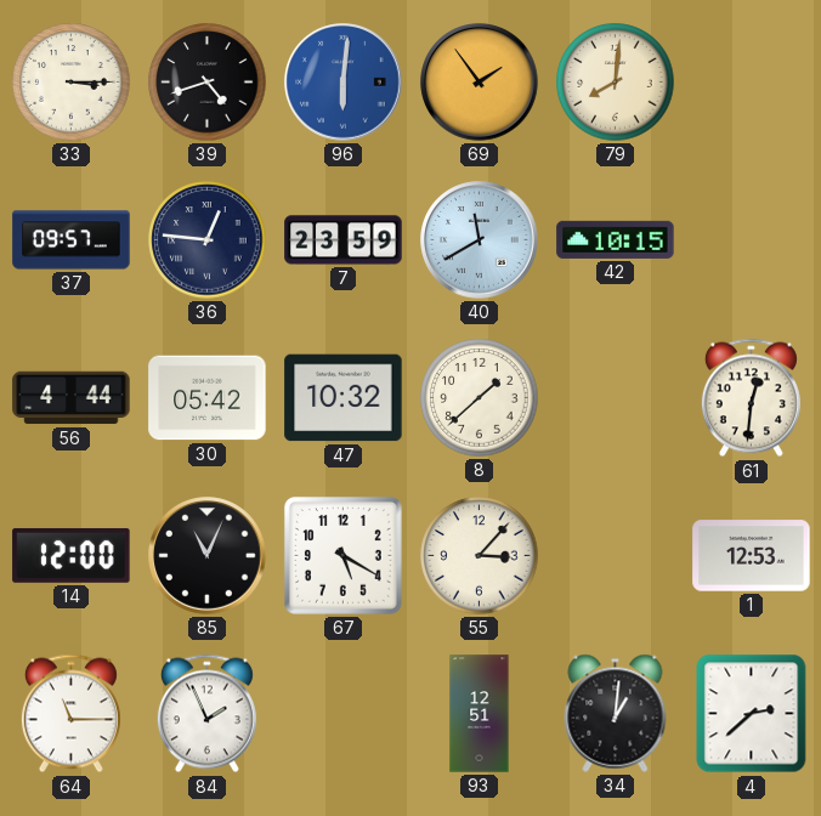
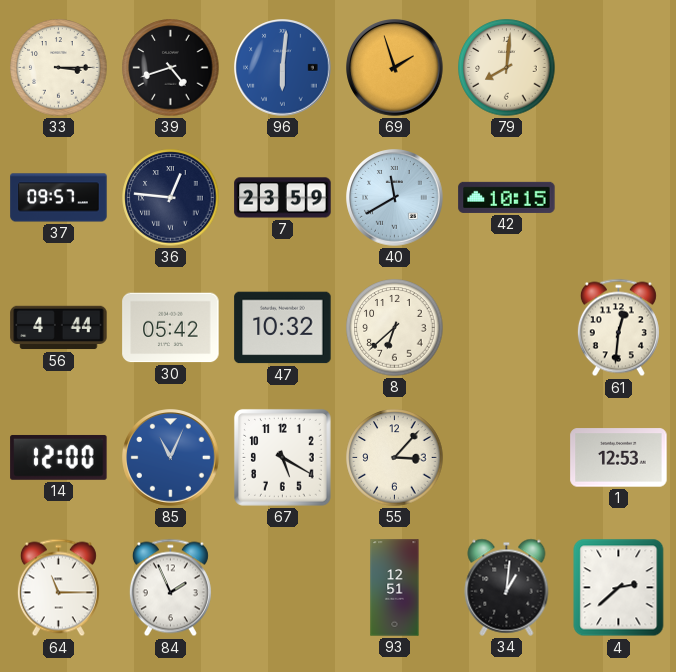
69: 1:54 -> 1:57
8: 1:38 -> 6:38
85 dial: black -> blue
